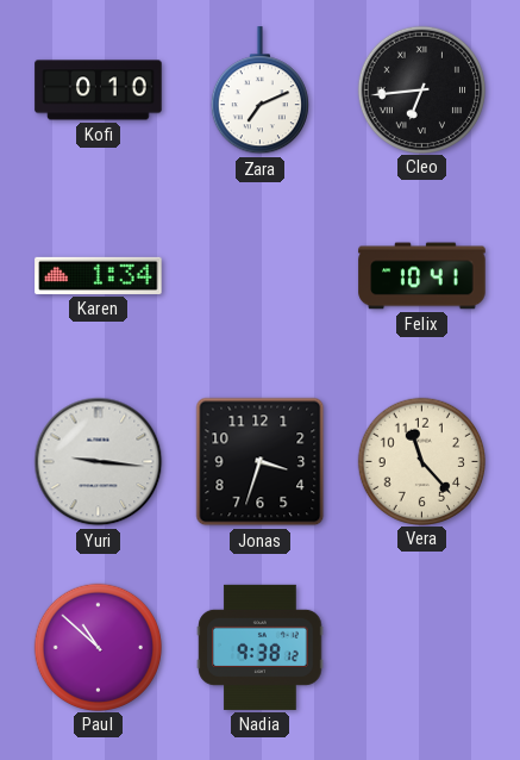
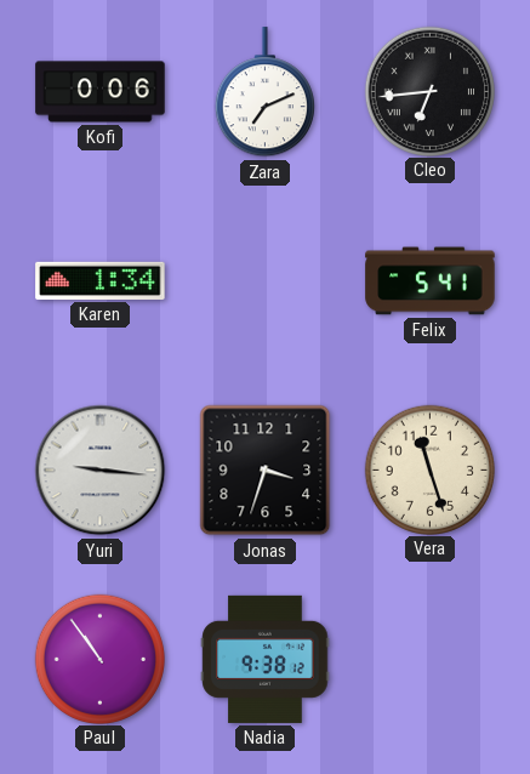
Kofi: 0:10 -> 0:06
Felix: 10:41 -> 5:41
Vera: 11:23 -> 11:27
Paul: 10:52 -> 10:54
